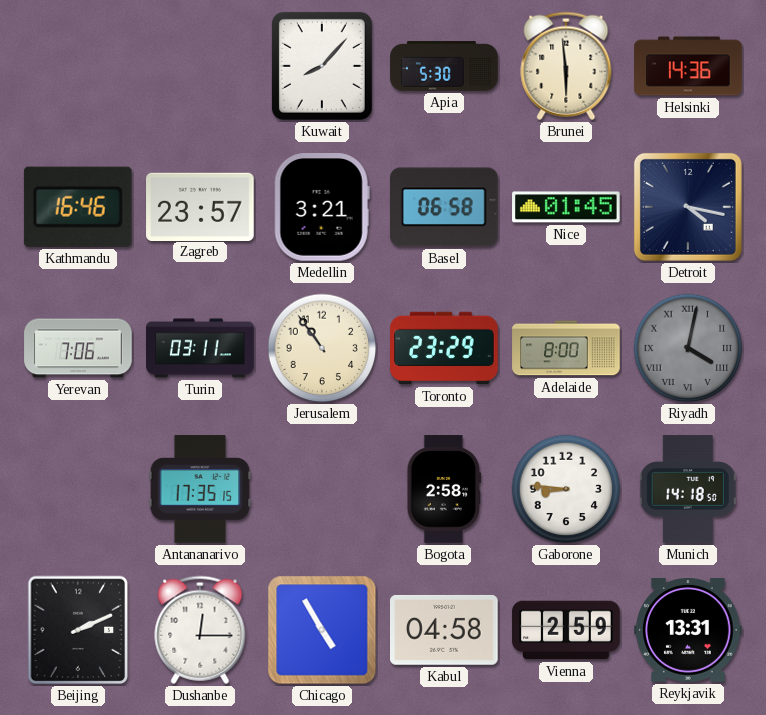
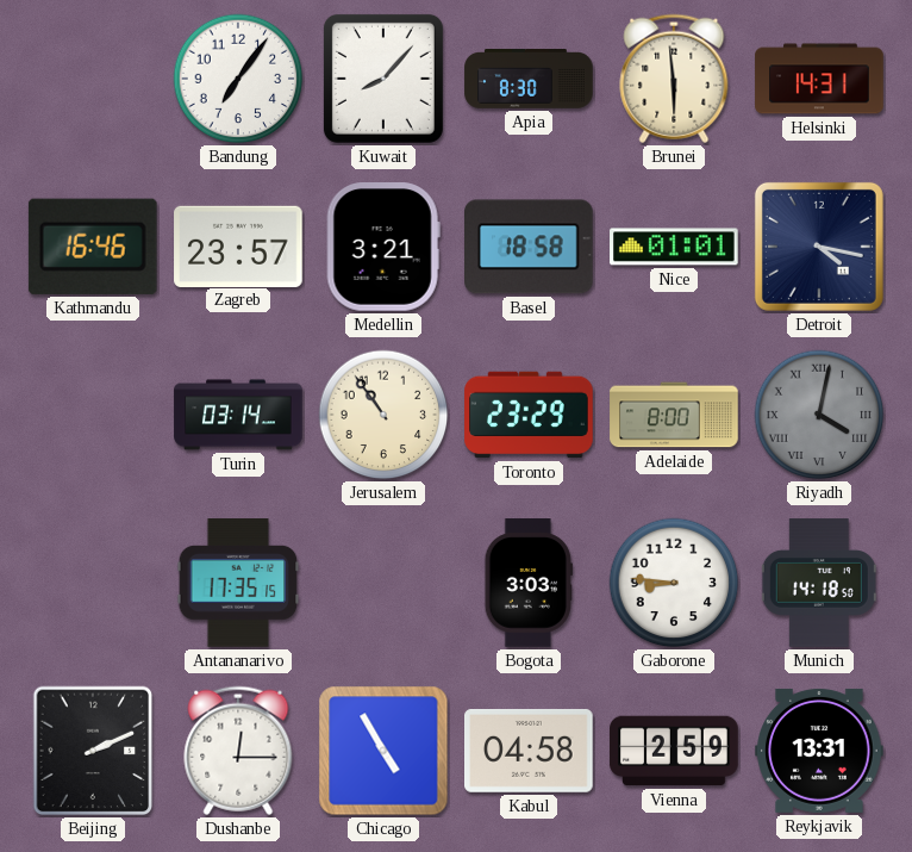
Bandung: none -> 7:06
Apia: 5:30 -> 8:30
Helsinki: 14:36 -> 14:31
Basel: 06:58 -> 18:58
Nice: 01:45 -> 01:01
Yerevan: 7:06 -> none
Turin: 03:11 -> 03:14
Bogota: 2:58 -> 3:03
